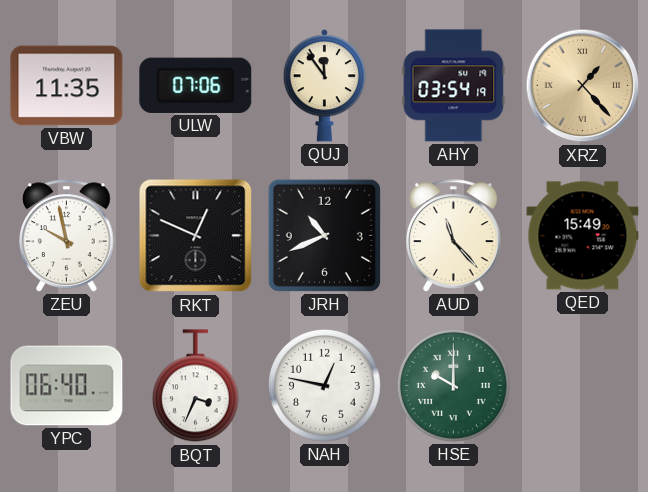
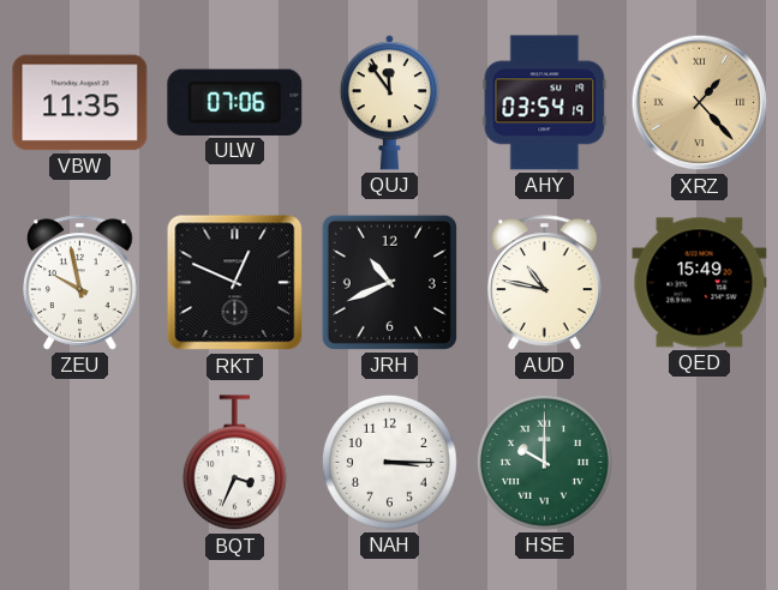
AUD: 11:23 -> 10:47
YPC: 06:40 -> none
NAH: 12:47 -> 3:15
